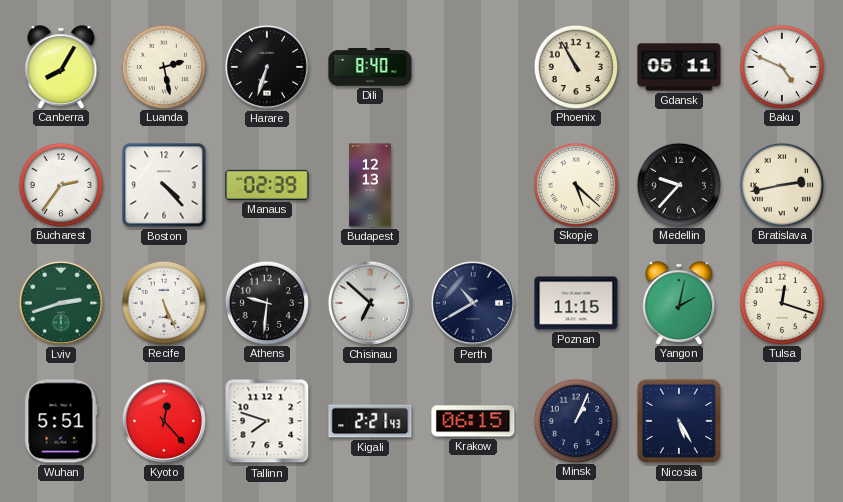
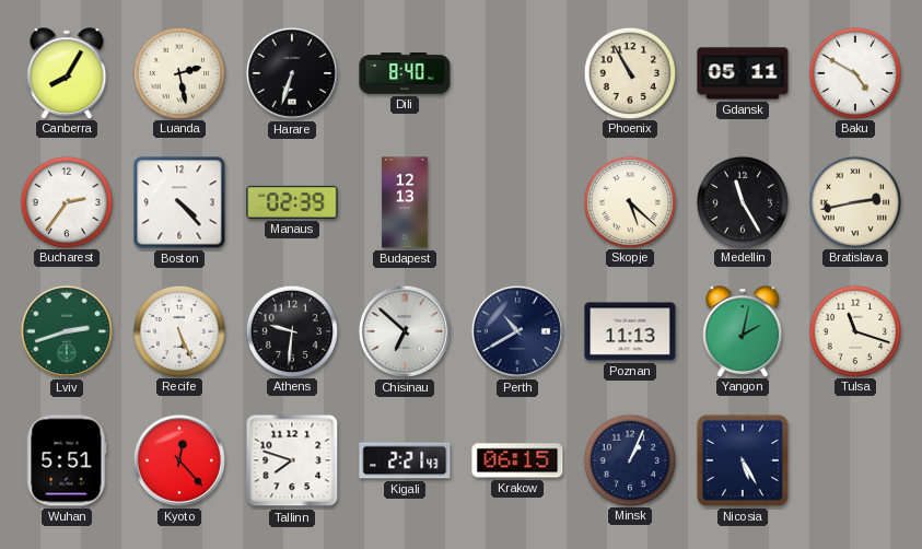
Baku: 4:49 -> 4:50
Medellin: 9:37 -> 11:25
Poznan: 11:15 -> 11:13
Tulsa: 12:18 -> 11:18
